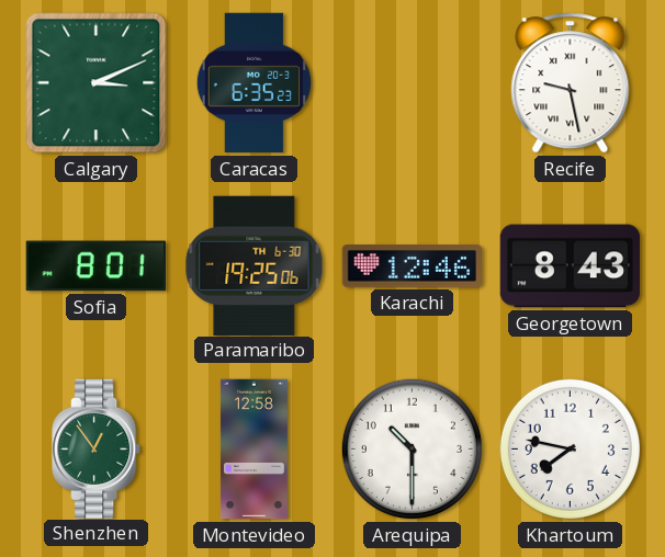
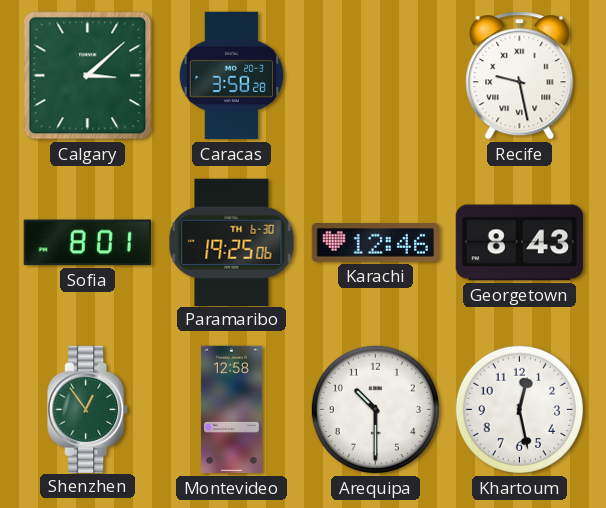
Calgary: 3:11 -> 3:08
Caracas: 6:35 -> 3:58
Khartoum: 7:47 -> 12:28
